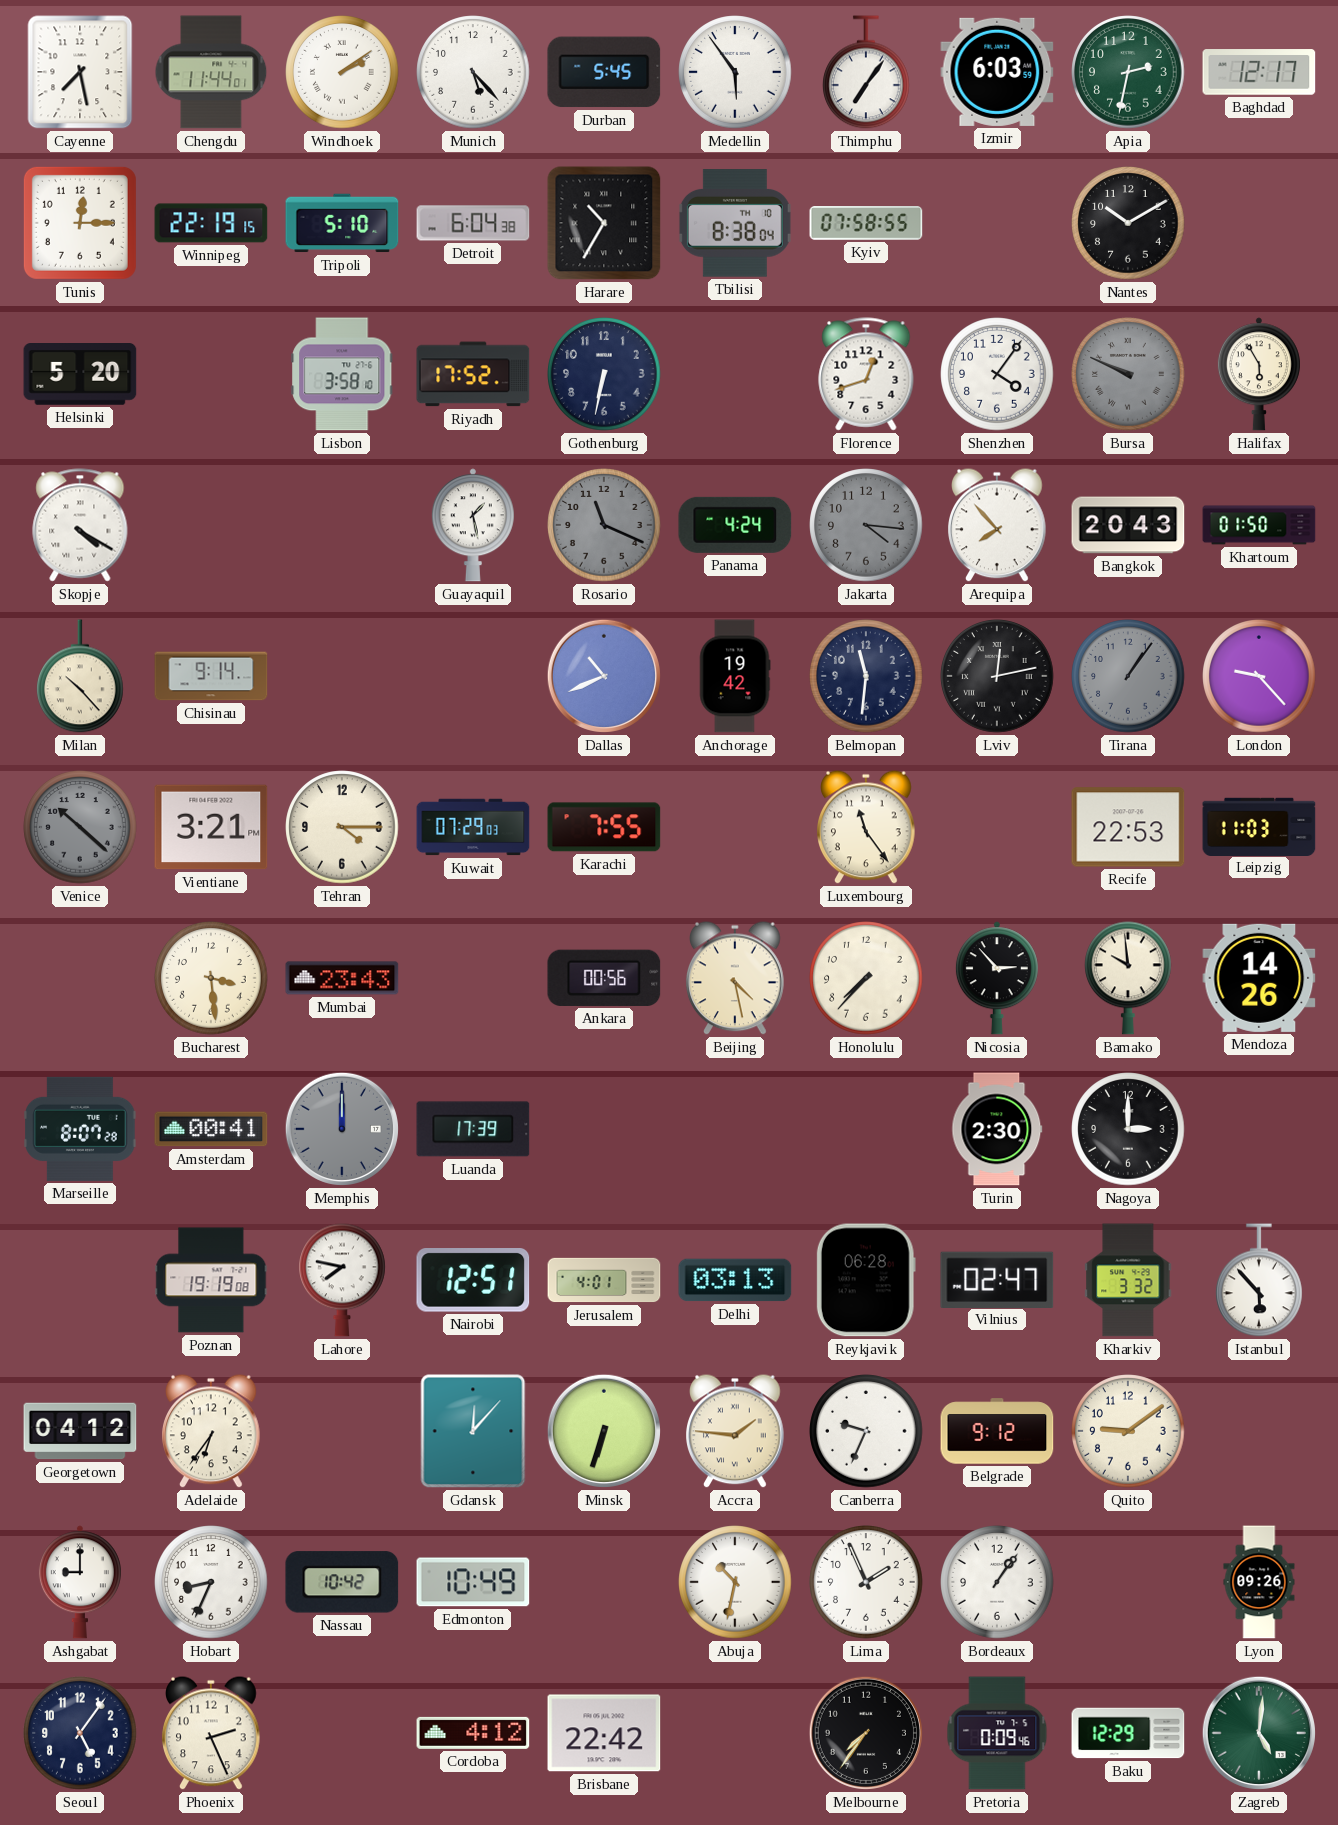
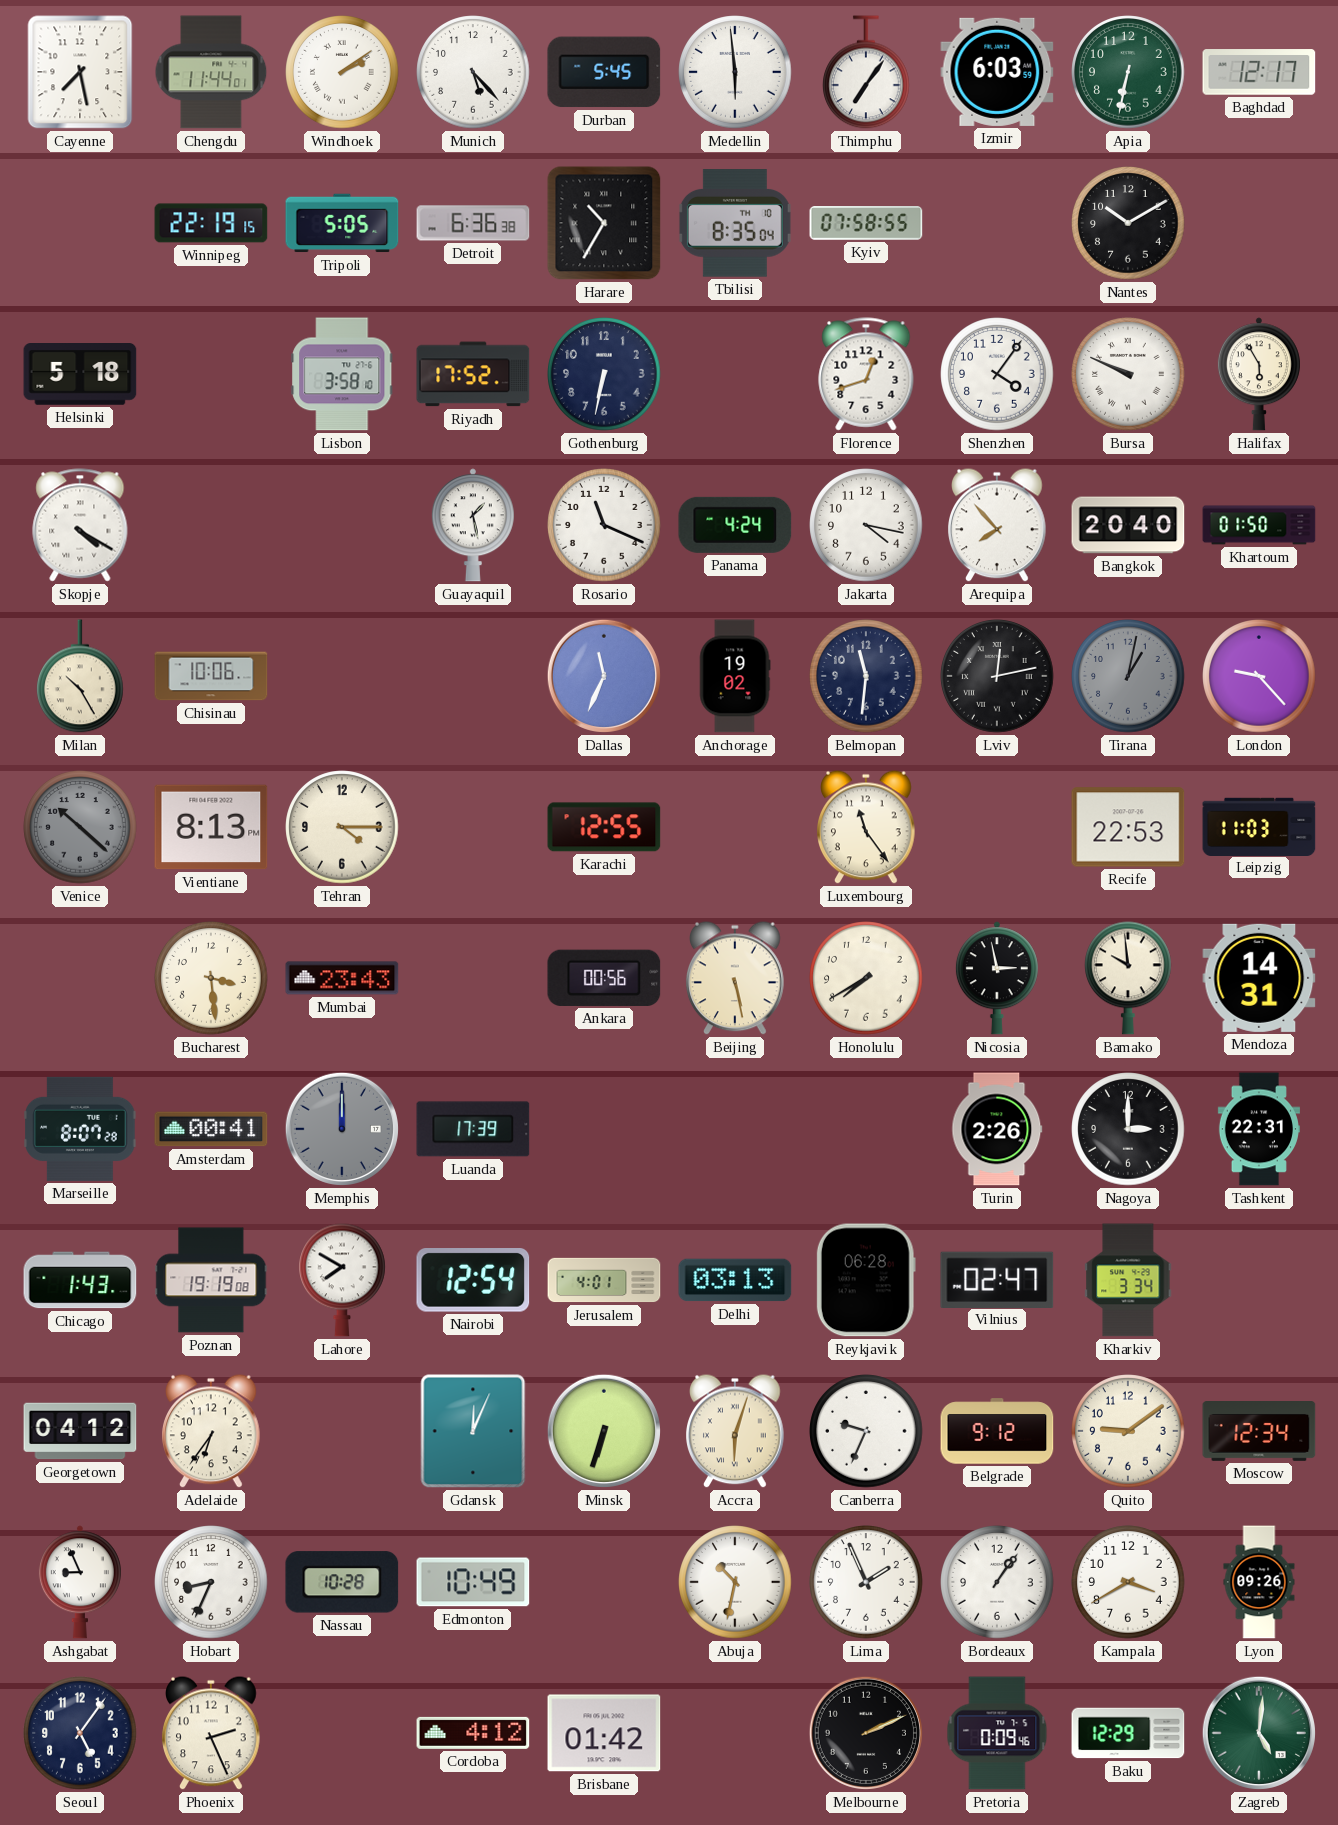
Medellin: 5:54 -> 5:59
Apia: 2:32 -> 6:32
Tunis: 12:15 -> none
Tripoli: 5:10 -> 5:05
Detroit: 6:04 -> 6:36
Tbilisi: 8:38 -> 8:35
Helsinki: 5:20 -> 5:18
Bursa dial: grey -> white
Rosario dial: grey -> white
Jakarta: 4:16 -> 4:17
Jakarta dial: grey -> white
Bangkok: 20:43 -> 20:40
Milan: 10:23 -> 10:25
Chisinau: 9:14 -> 10:06
Dallas: 10:41 -> 11:34
Anchorage: 19:42 -> 19:02
Tirana: 1:06 -> 1:02
Vientiane: 3:21 -> 8:13
Kuwait: 07:29 -> none
Karachi: 7:55 -> 12:55
Beijing: 4:28 -> 5:28
Honolulu: 7:37 -> 7:40
Nicosia: 2:53 -> 2:58
Mendoza: 14:26 -> 14:31
Turin: 2:30 -> 2:26
Tashkent: none -> 22:31
Chicago: none -> 1:43
Lahore: 7:47 -> 7:50
Nairobi: 12:51 -> 12:54
Kharkiv: 3:32 -> 3:34
Istanbul: 5:53 -> none
Gdansk: 12:07 -> 12:04
Accra: 1:46 -> 6:03
Moscow: none -> 12:34
Ashgabat: 9:00 -> 8:56
Nassau: 10:42 -> 10:28
Kampala: none -> 3:40
Brisbane: 22:42 -> 01:42
Melbourne: 7:36 -> 2:11
